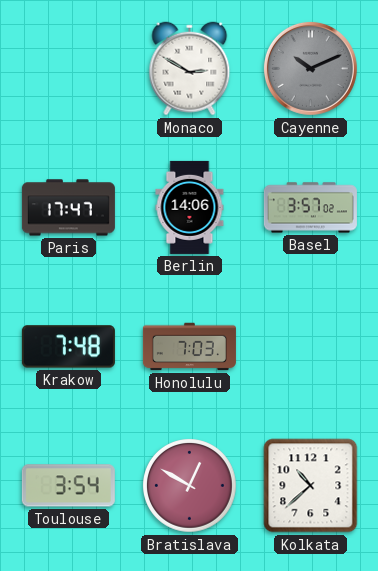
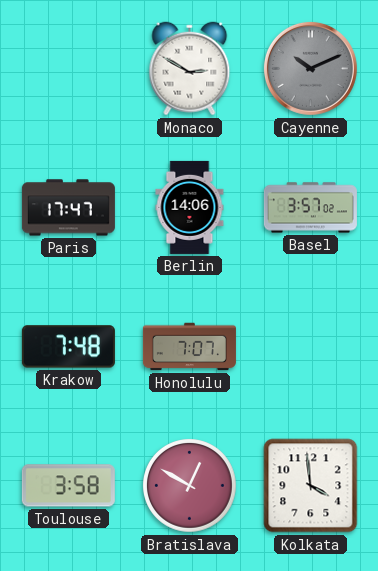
Honolulu: 7:03 -> 7:07
Toulouse: 3:54 -> 3:58
Kolkata: 10:38 -> 3:59
